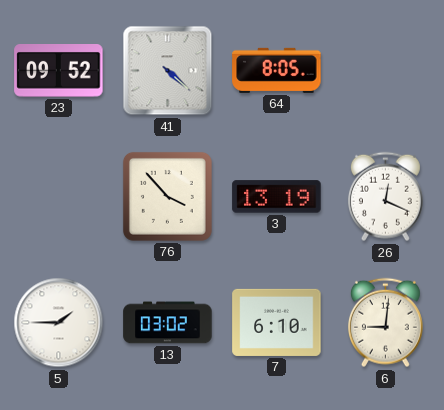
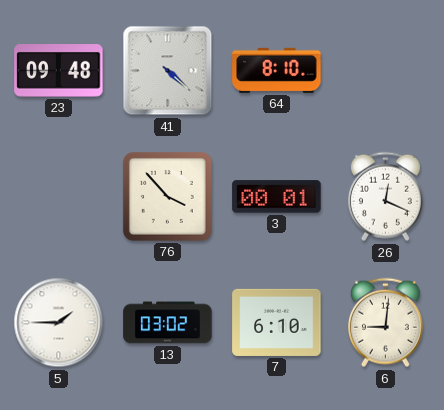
23: 09:52 -> 09:48
64: 8:05 -> 8:10
3: 13:19 -> 00:01
